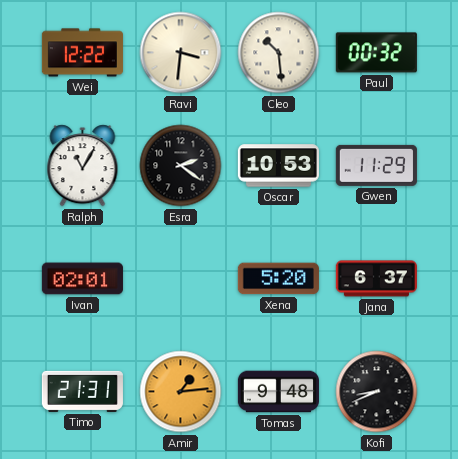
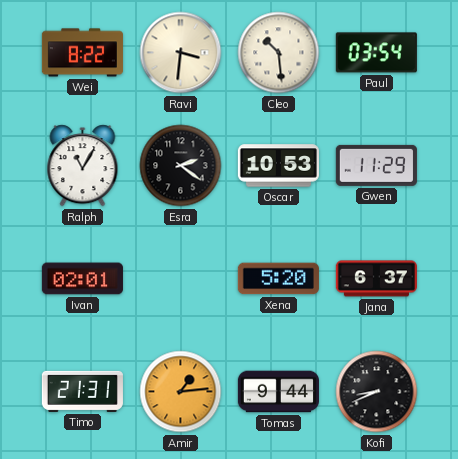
Wei: 12:22 -> 8:22
Paul: 00:32 -> 03:54
Tomas: 9:48 -> 9:44
